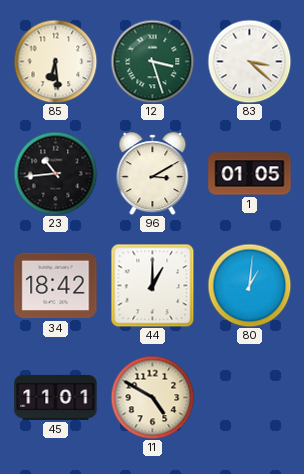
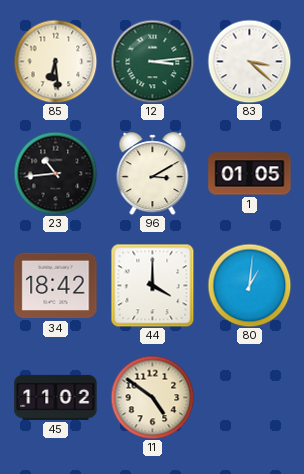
12: 3:27 -> 3:14
44: 1:00 -> 4:00
45: 11:01 -> 11:02
11: 4:50 -> 4:51
